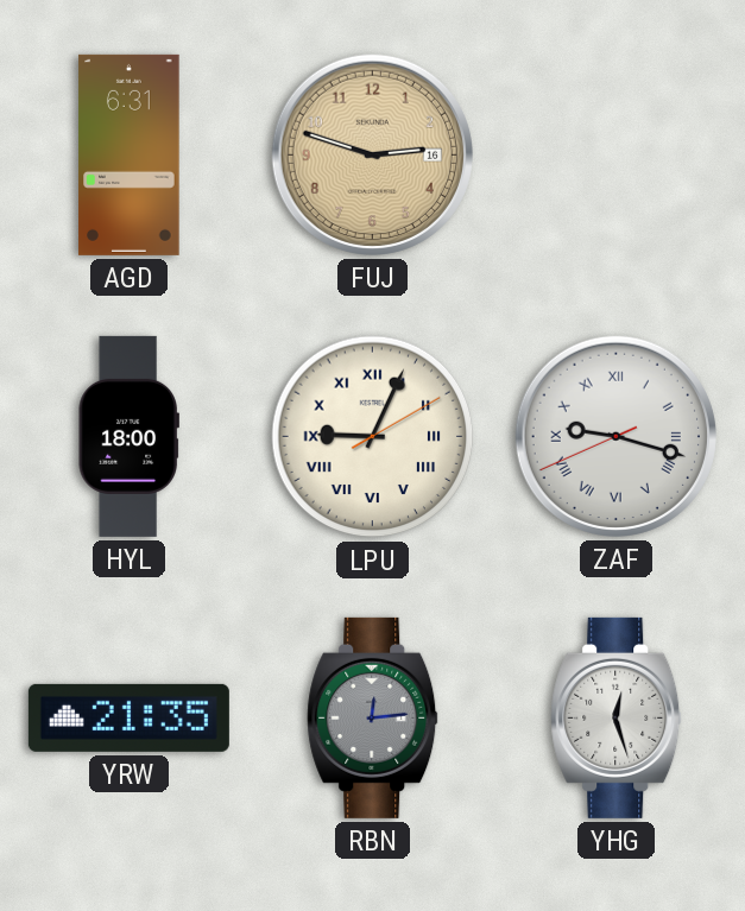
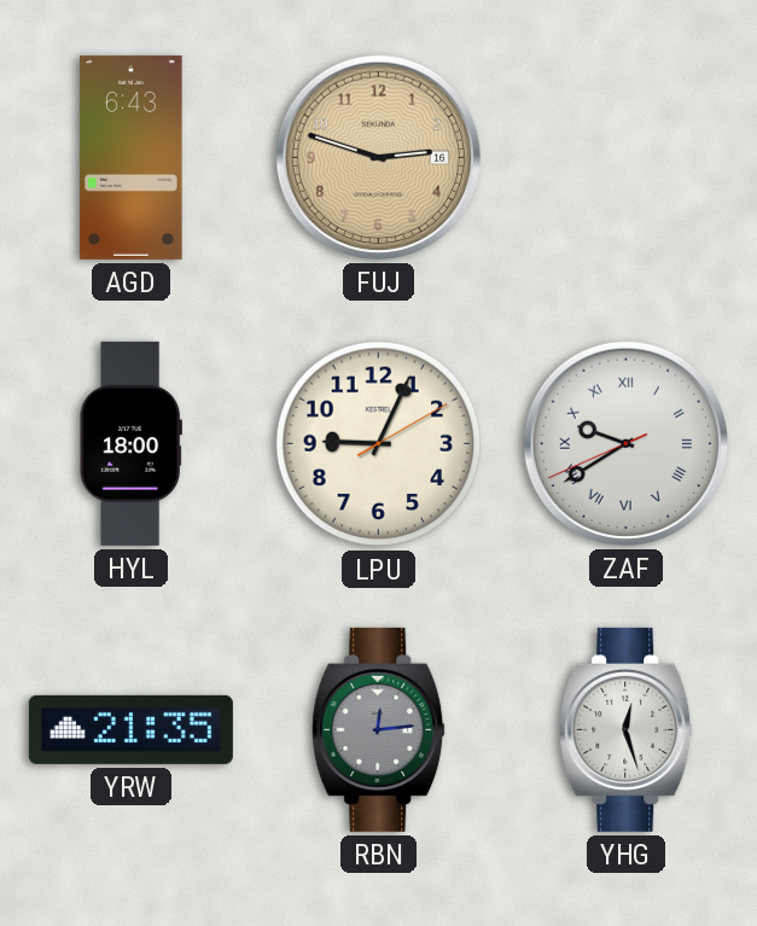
AGD: 6:31 -> 6:43
LPU numerals: Roman -> Arabic
ZAF: 9:17 -> 9:39
